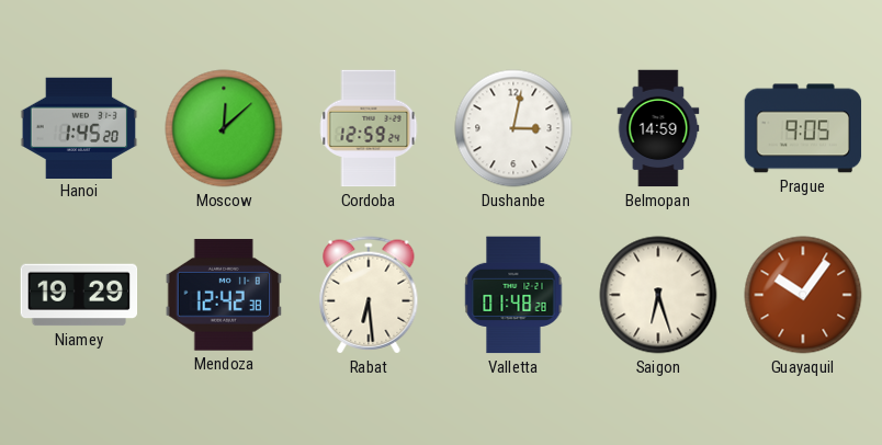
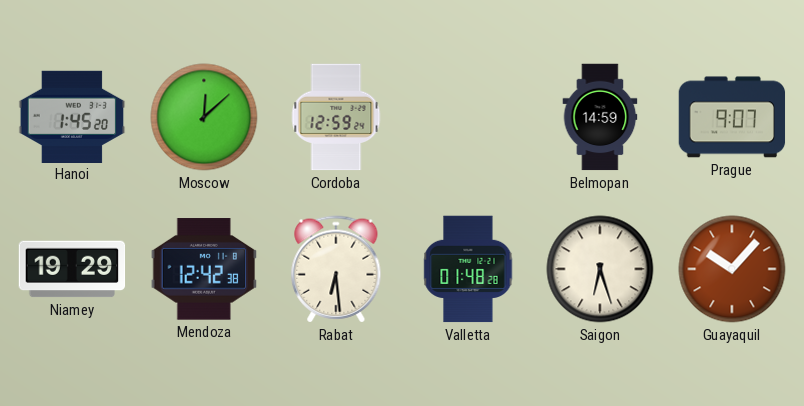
Dushanbe: 3:02 -> none
Prague: 9:05 -> 9:07
Guayaquil: 10:06 -> 10:07
